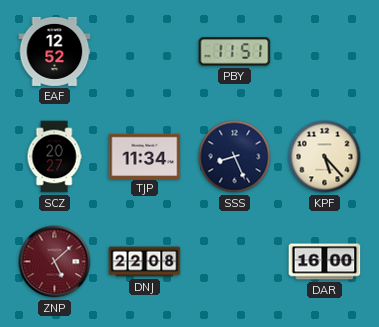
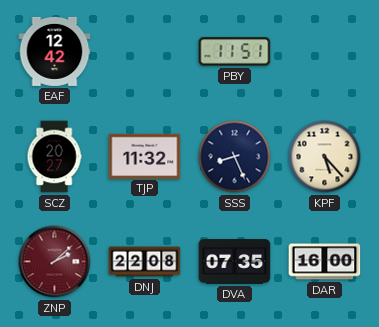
EAF: 12:52 -> 12:42
TJP: 11:34 -> 11:32
ZNP: 5:08 -> 2:08
DVA: none -> 07:35
